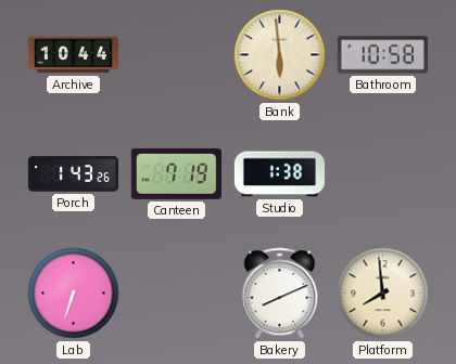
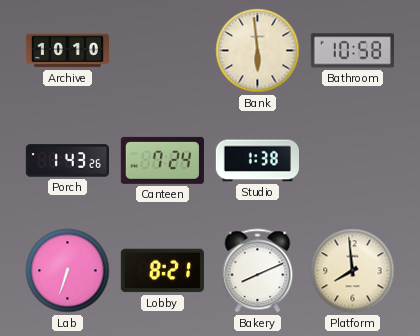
Archive: 10:44 -> 10:10
Canteen: 7:19 -> 7:24
Lobby: none -> 8:21
